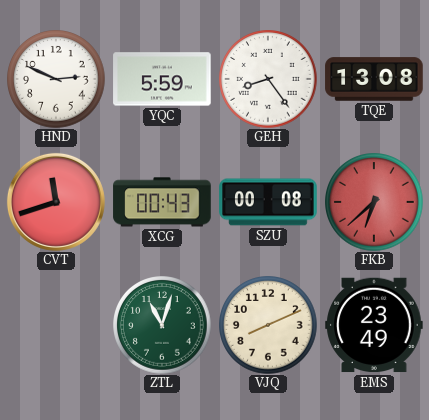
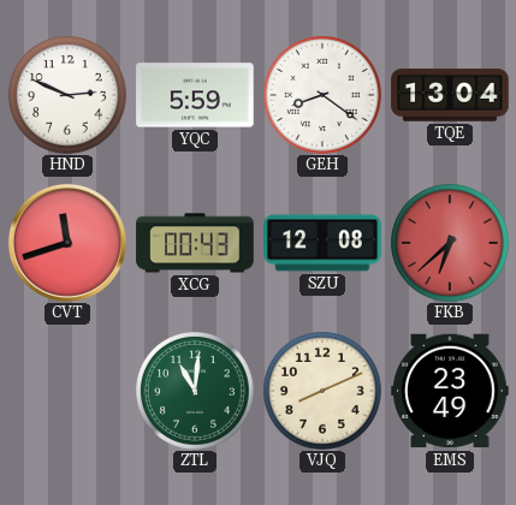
GEH: 8:24 -> 8:21
TQE: 13:08 -> 13:04
SZU: 00:08 -> 12:08
ZTL: 11:03 -> 11:01
